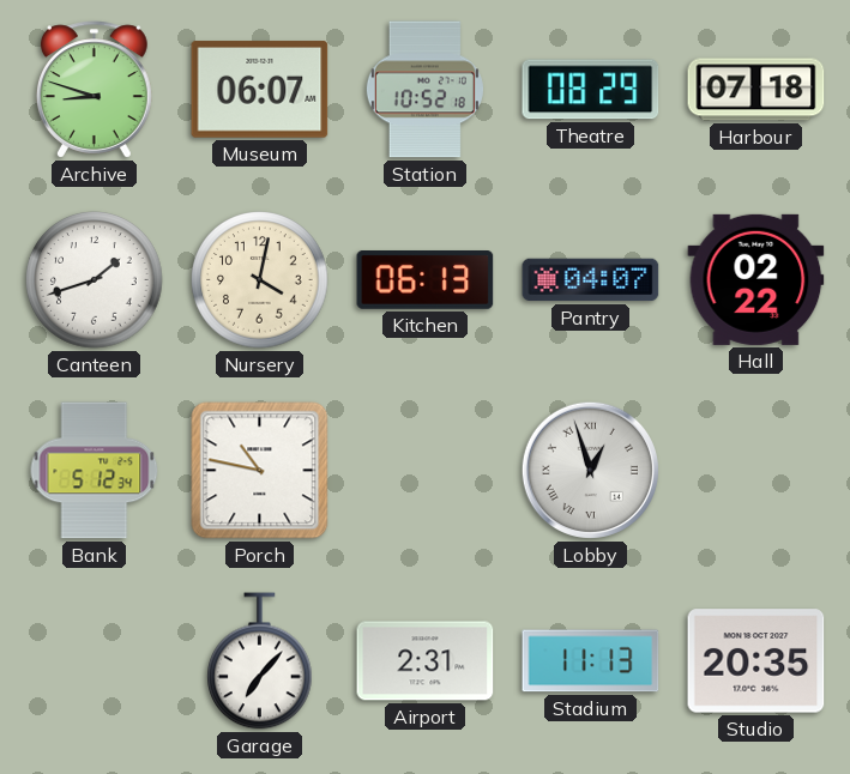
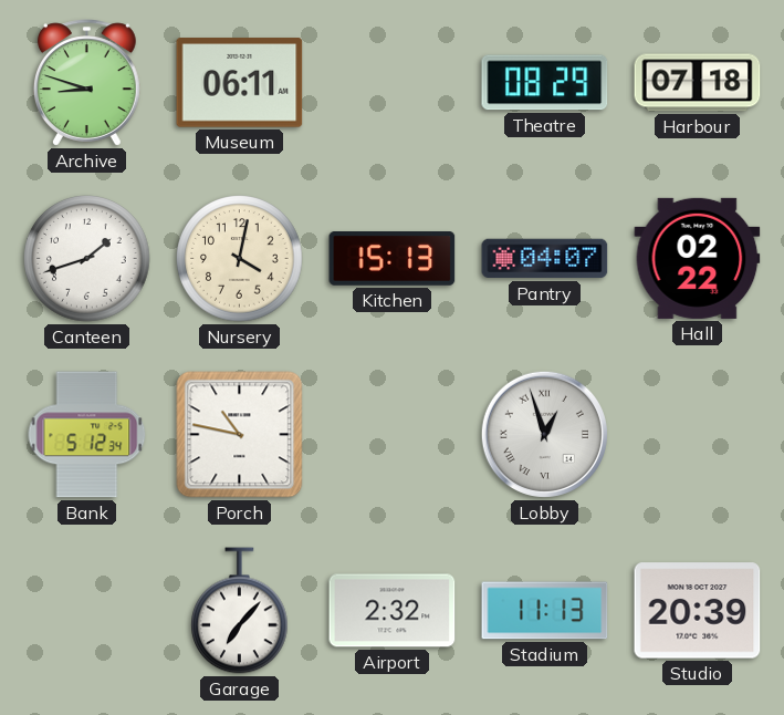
Museum: 06:07 -> 06:11
Station: 10:52 -> none
Kitchen: 06:13 -> 15:13
Airport: 2:31 -> 2:32
Studio: 20:35 -> 20:39
